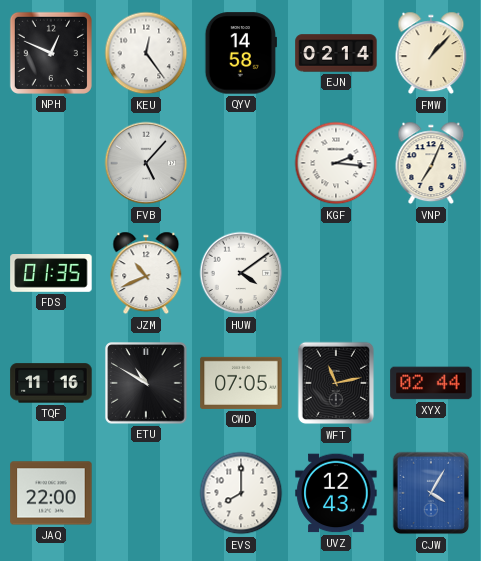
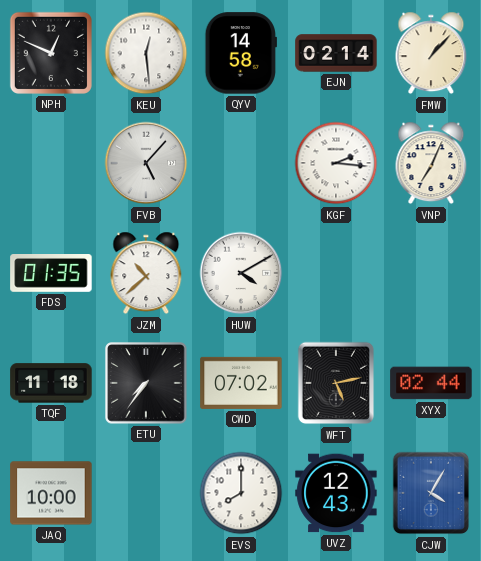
KEU: 12:24 -> 12:29
JZM: 10:41 -> 10:38
HUW: 4:09 -> 4:10
TQF: 11:16 -> 11:18
ETU: 10:50 -> 7:36
CWD: 07:05 -> 07:02
WFT: 11:13 -> 5:13
JAQ: 22:00 -> 10:00
